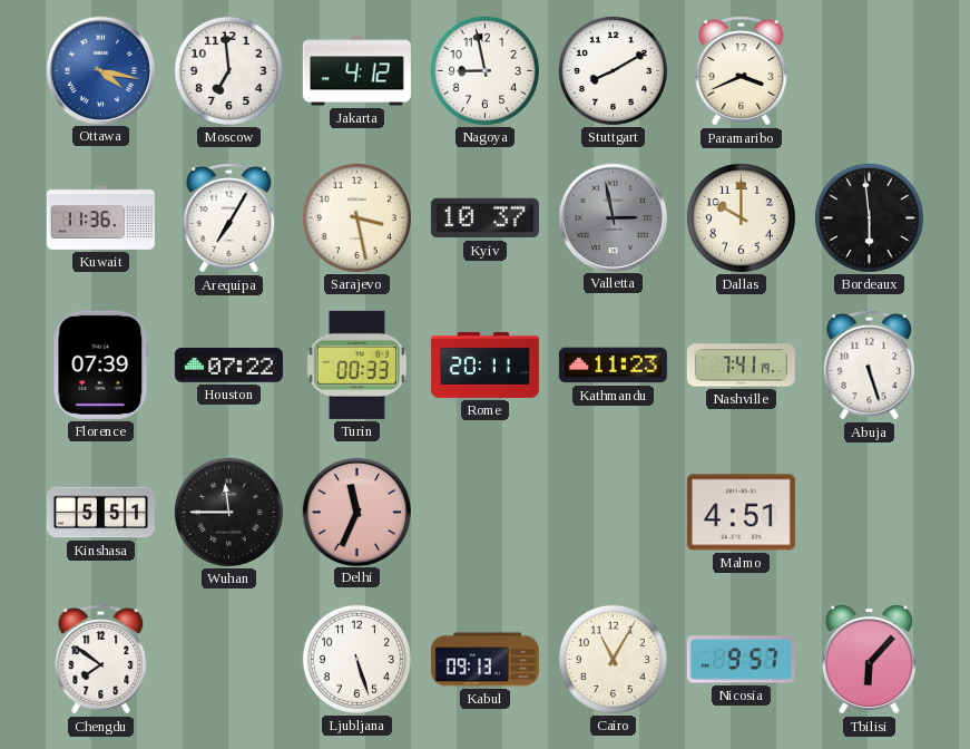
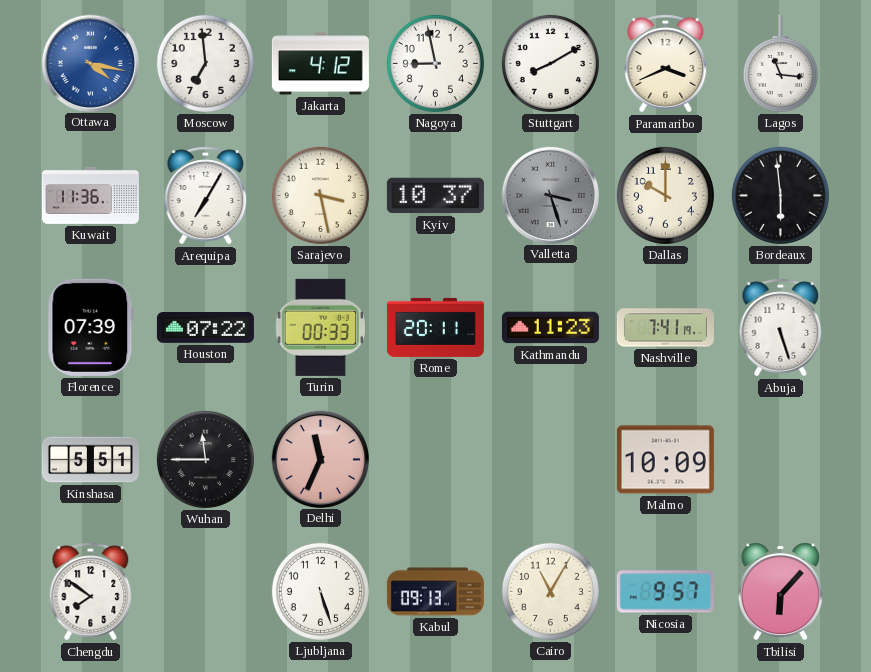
Lagos: none -> 11:16
Valletta: 2:58 -> 3:27
Malmo: 4:51 -> 10:09
